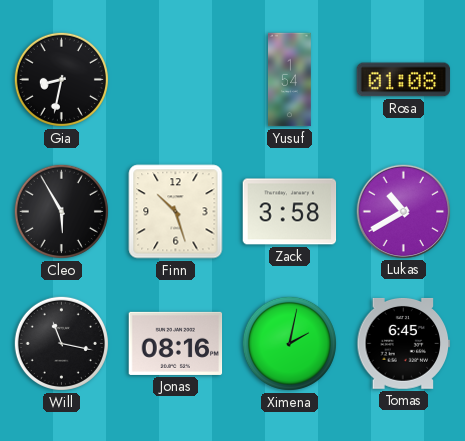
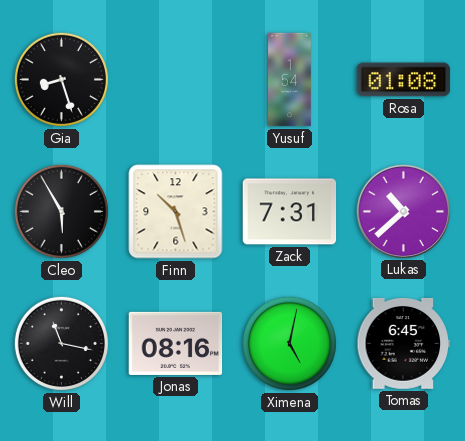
Gia: 8:32 -> 8:27
Zack: 3:58 -> 7:31
Lukas: 10:40 -> 10:38
Ximena: 2:02 -> 5:02
